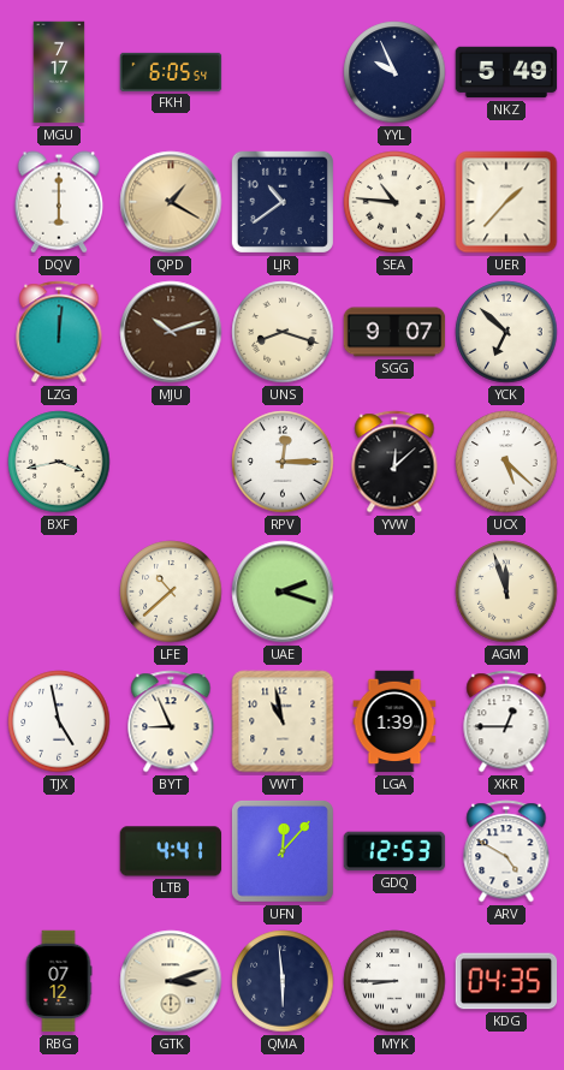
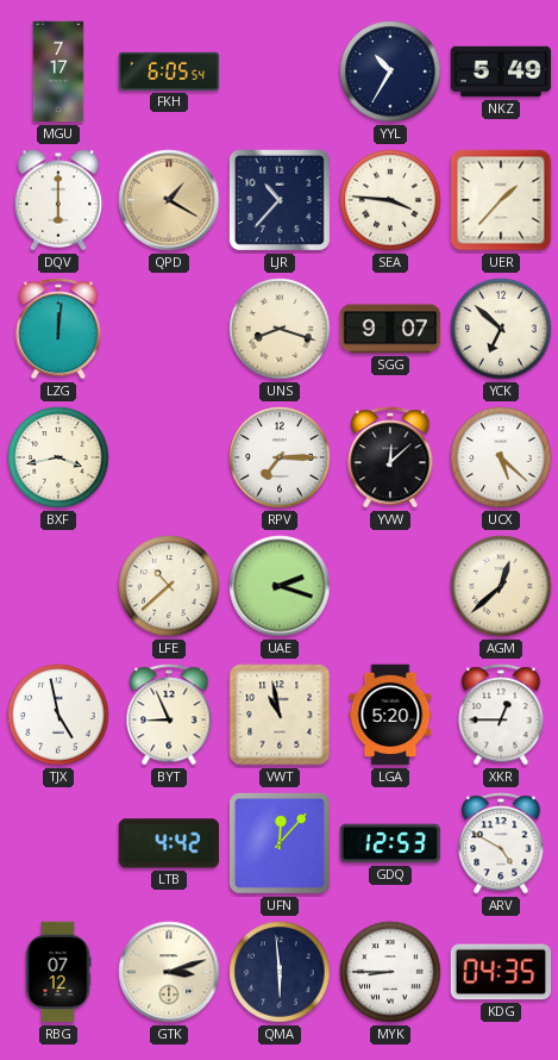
YYL: 9:56 -> 10:35
LJR: 10:39 -> 10:37
SEA: 10:46 -> 3:46
MJU: 10:12 -> none
RPV: 12:15 -> 7:15
AGM: 11:57 -> 12:38
LGA: 1:39 -> 5:20
LTB: 4:41 -> 4:42
